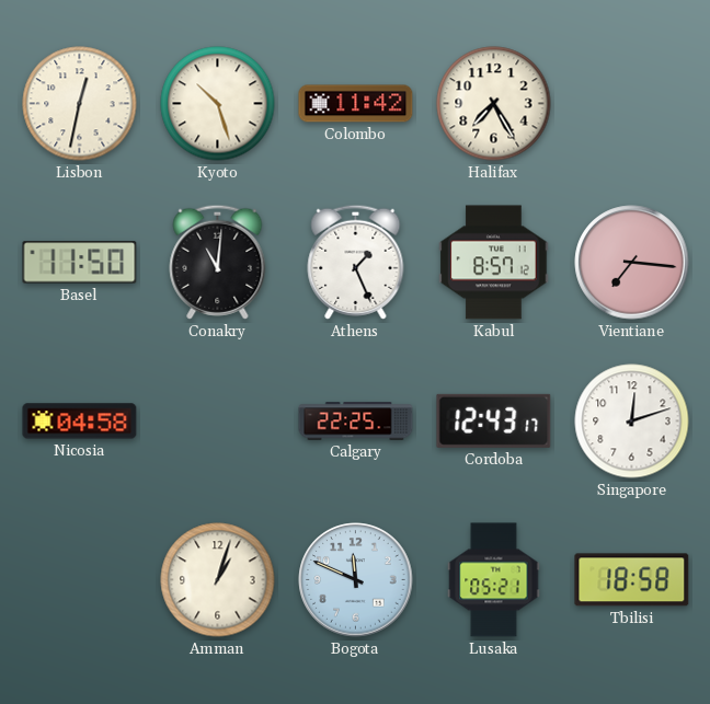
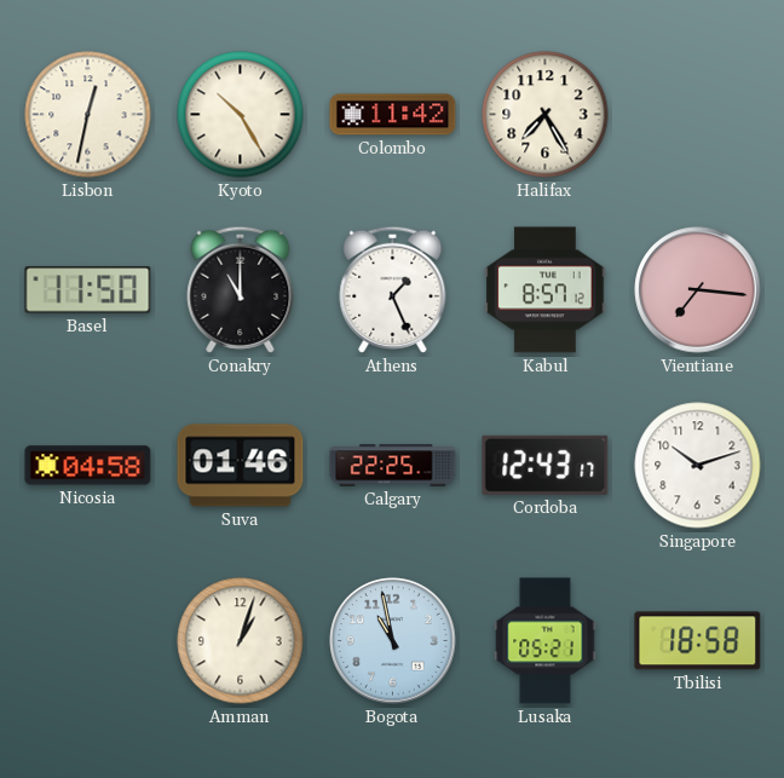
Kyoto: 10:27 -> 10:25
Conakry: 11:01 -> 11:00
Suva: none -> 01:46
Singapore: 12:12 -> 10:12
Bogota: 11:49 -> 10:58
